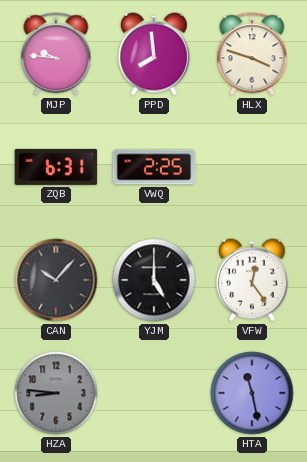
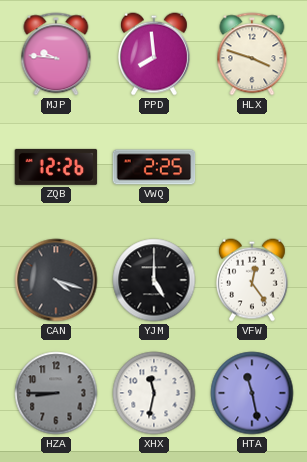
ZQB: 6:31 -> 12:26
CAN: 10:07 -> 4:18
HZA: 8:46 -> 8:45
XHX: none -> 11:32
